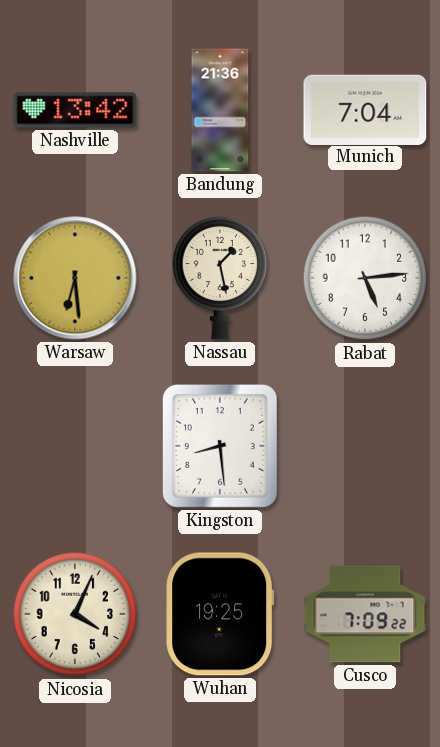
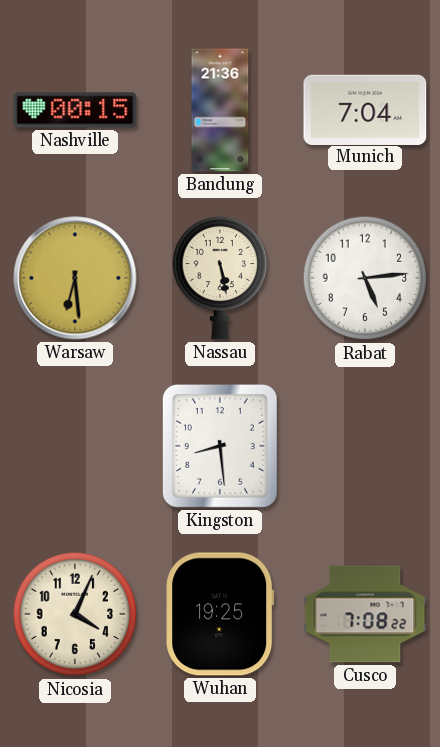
Nashville: 13:42 -> 00:15
Nassau: 1:28 -> 5:28
Cusco: 7:09 -> 7:08
